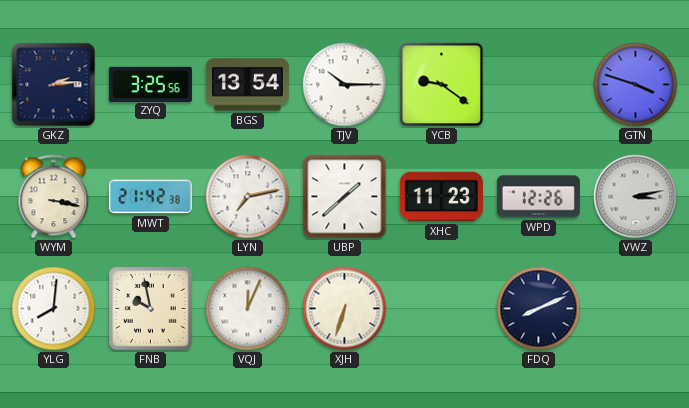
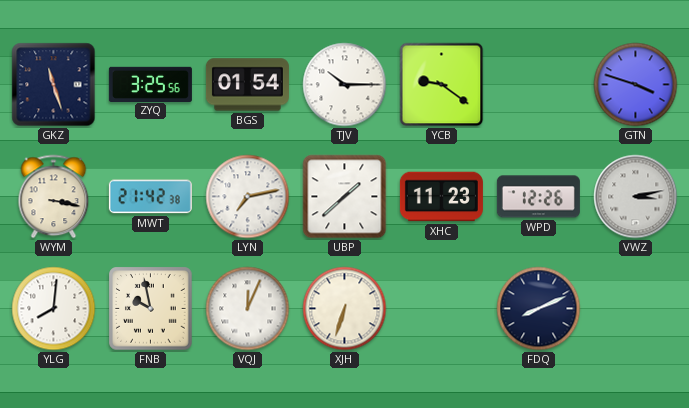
GKZ: 2:14 -> 11:27
BGS: 13:54 -> 01:54
